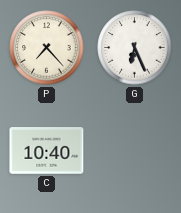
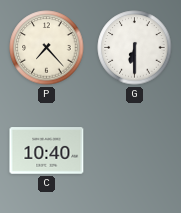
G: 6:26 -> 6:30
